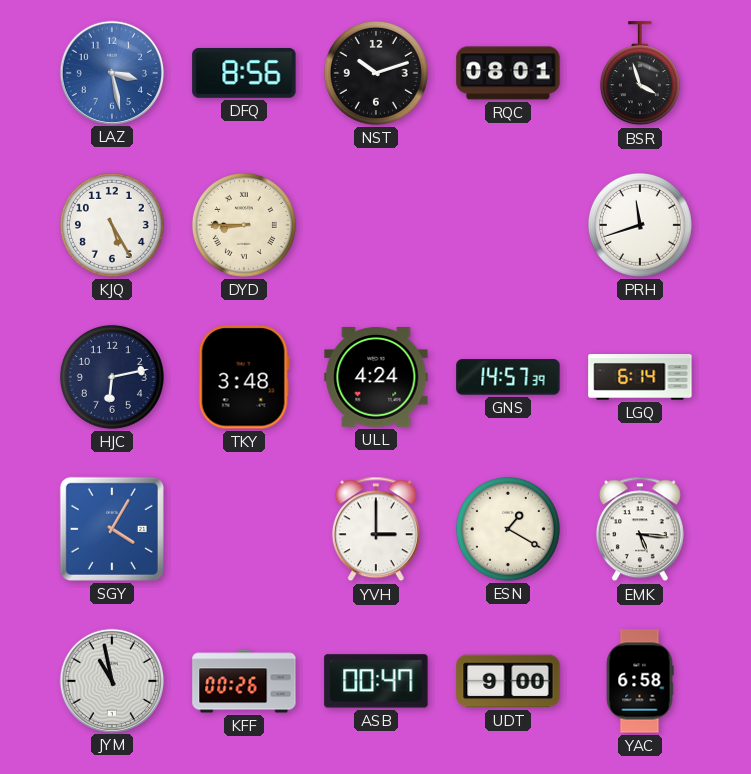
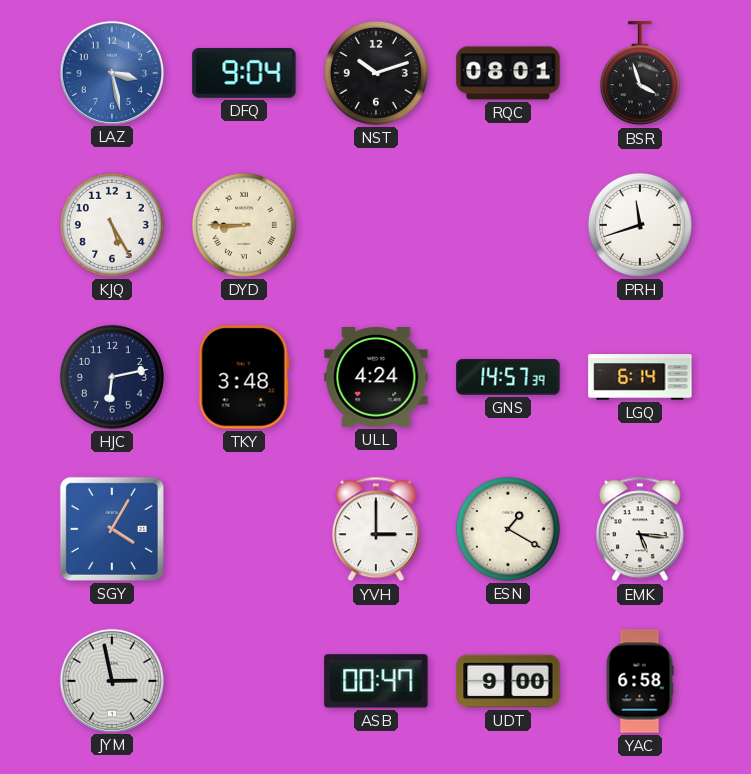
DFQ: 8:56 -> 9:04
JYM: 10:58 -> 2:58
KFF: 00:26 -> none
